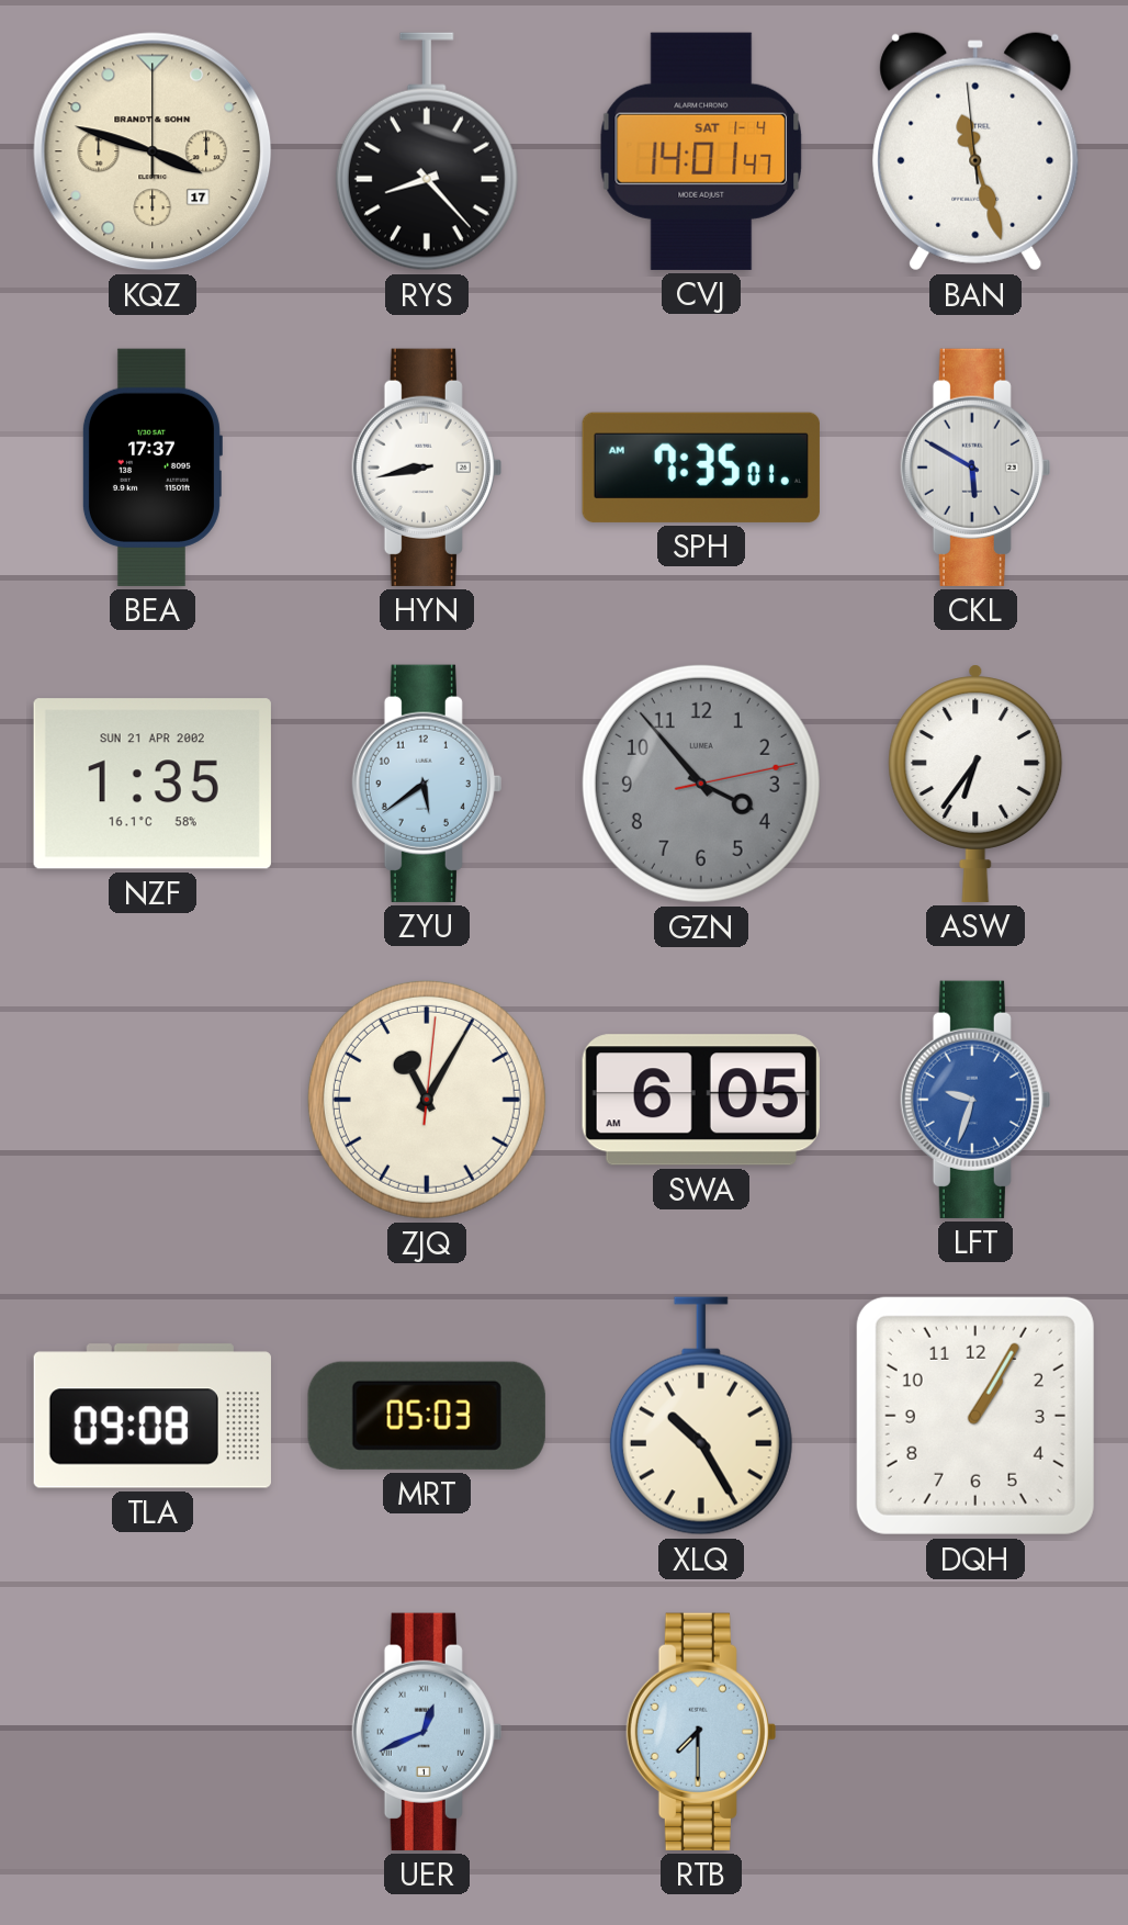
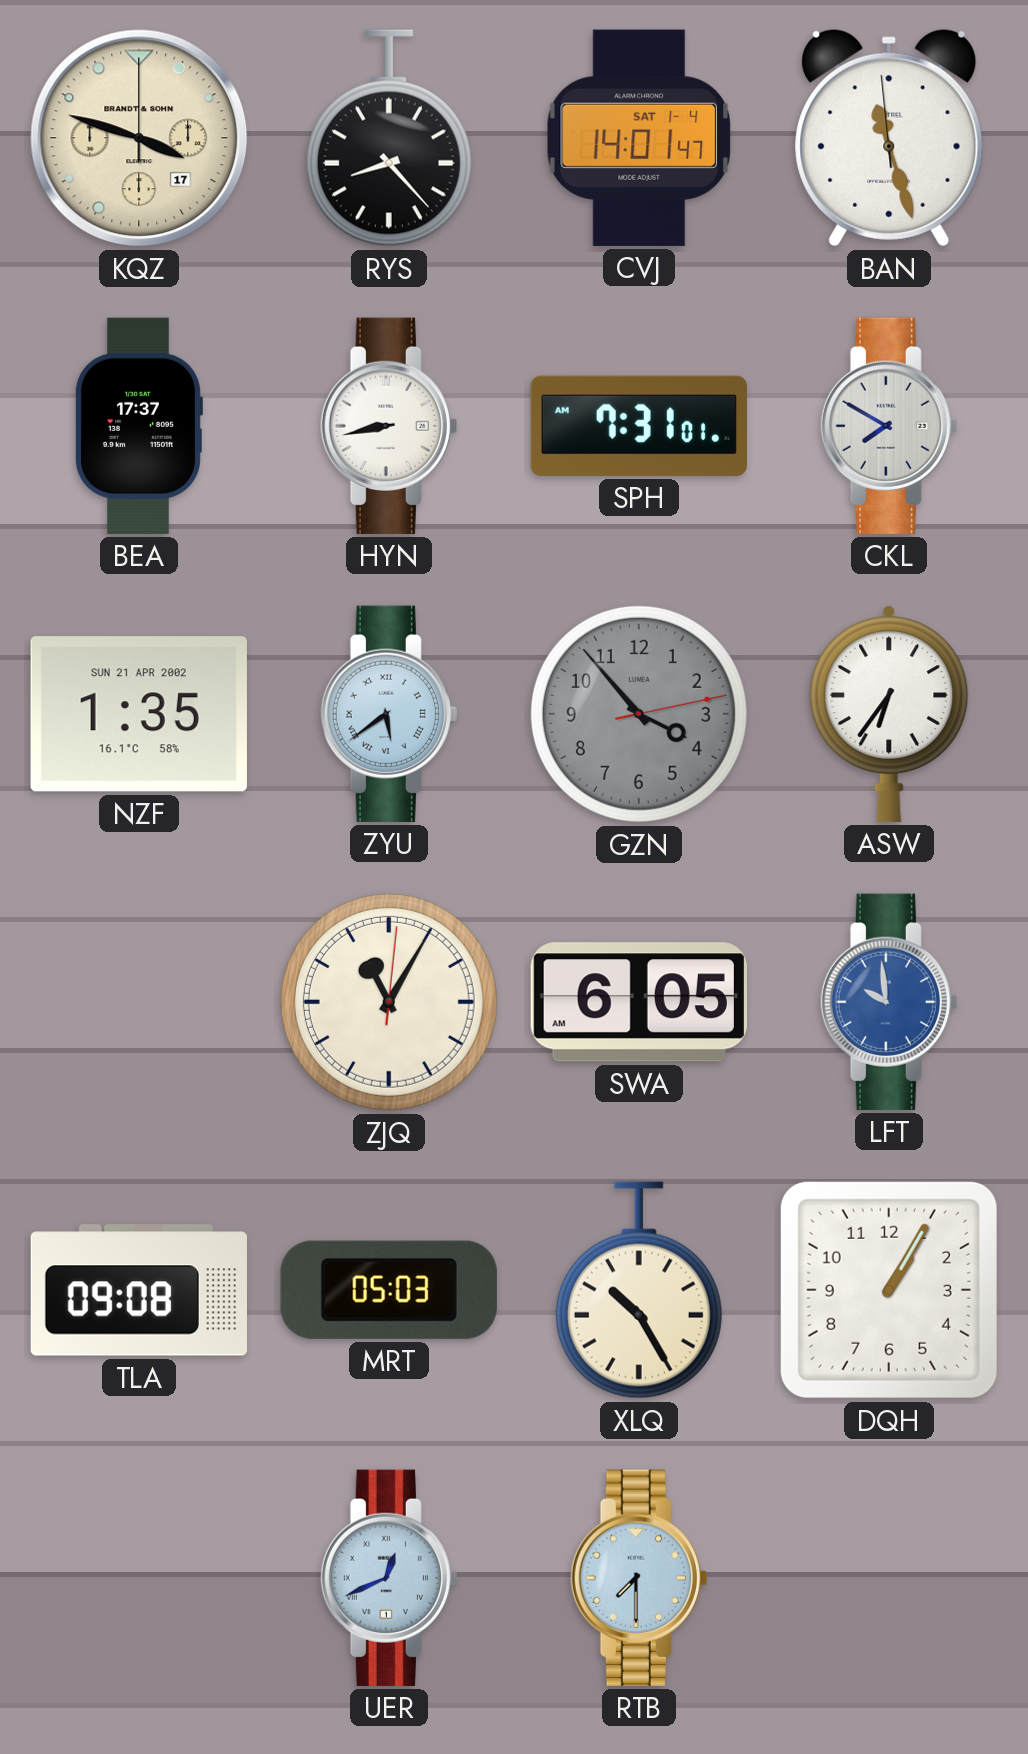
SPH: 7:35 -> 7:31
CKL: 5:50 -> 7:50
ZYU numerals: Arabic -> Roman
LFT: 9:33 -> 9:59
